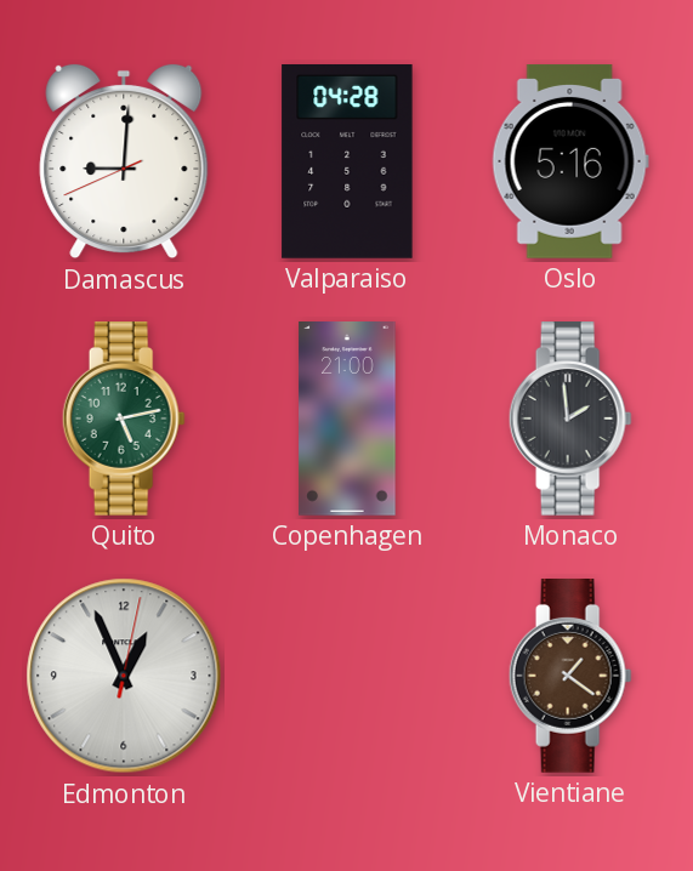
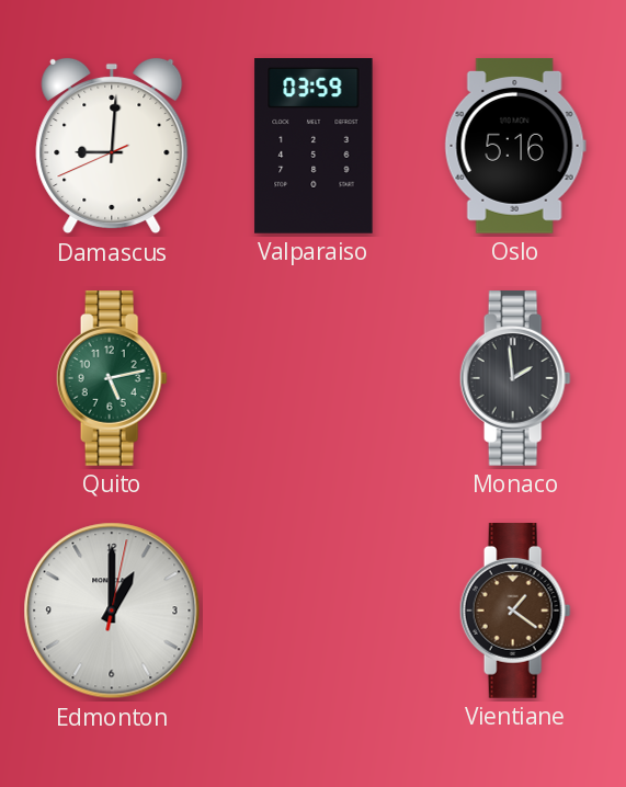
Valparaiso: 04:28 -> 03:59
Copenhagen: 21:00 -> none
Edmonton: 12:56 -> 1:00
